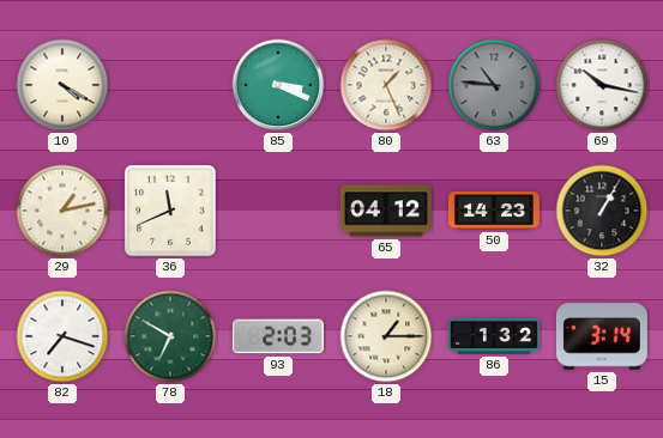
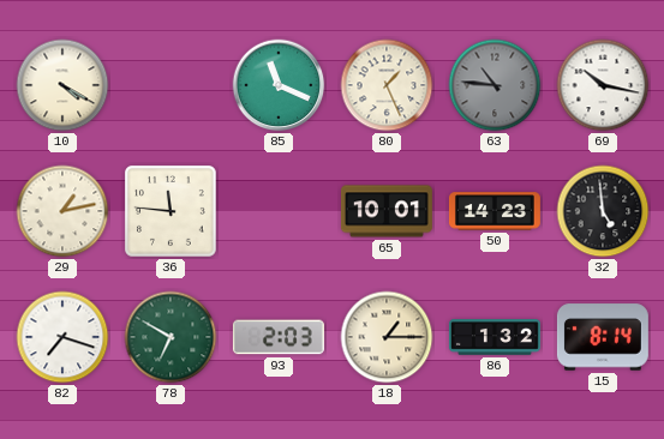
85: 3:19 -> 11:19
36: 11:41 -> 11:46
65: 04:12 -> 10:01
32: 1:05 -> 4:59
15: 3:14 -> 8:14
